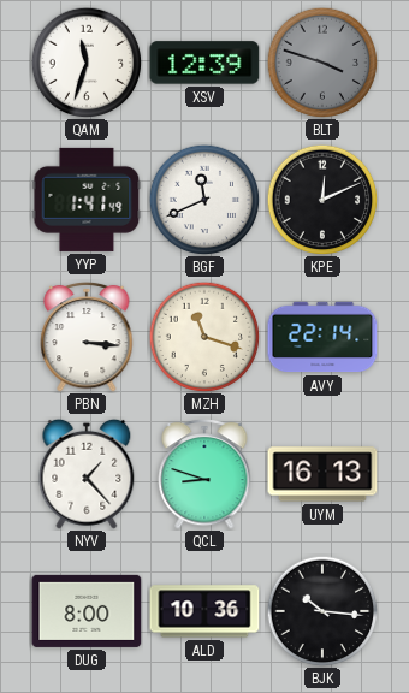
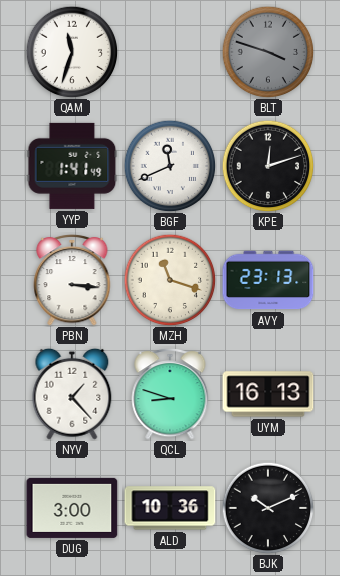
XSV: 12:39 -> none
KPE: 12:11 -> 12:12
AVY: 22:14 -> 23:13
DUG: 8:00 -> 3:00
BJK: 10:16 -> 10:11
